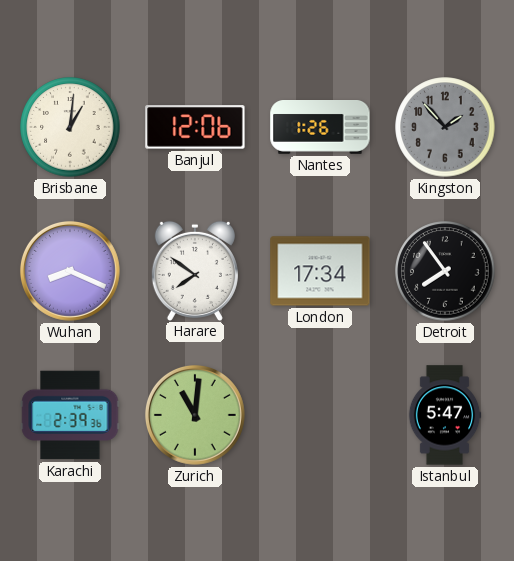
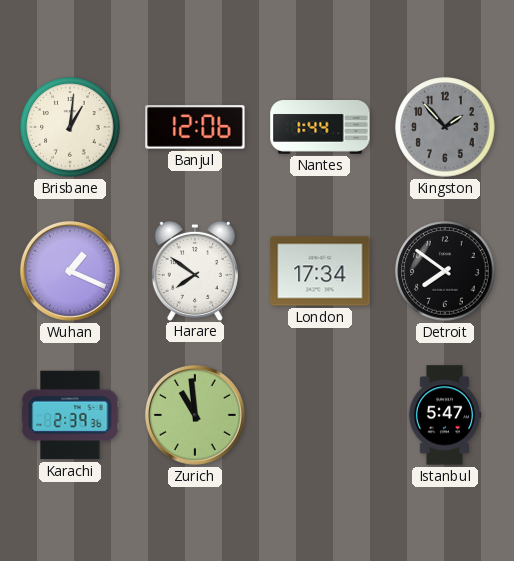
Nantes: 1:26 -> 1:44
Wuhan: 8:19 -> 1:19
Detroit: 7:54 -> 7:51
Zurich: 11:01 -> 10:59
